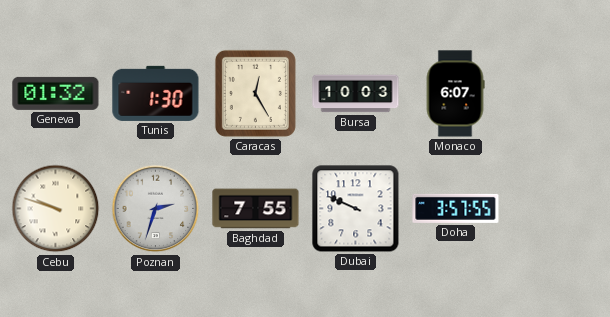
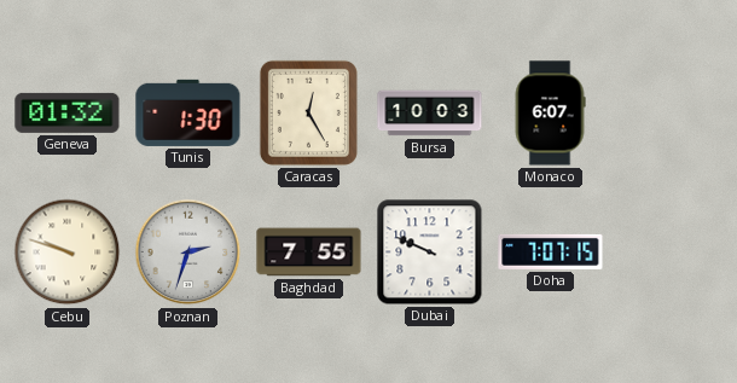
Doha: 3:57 -> 7:07
